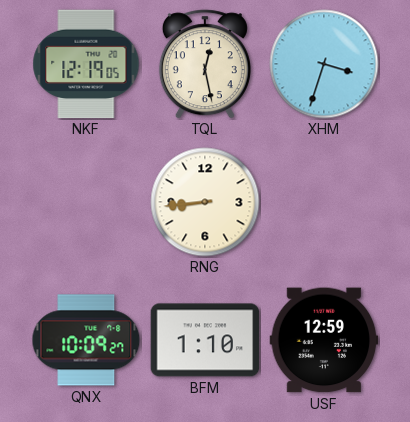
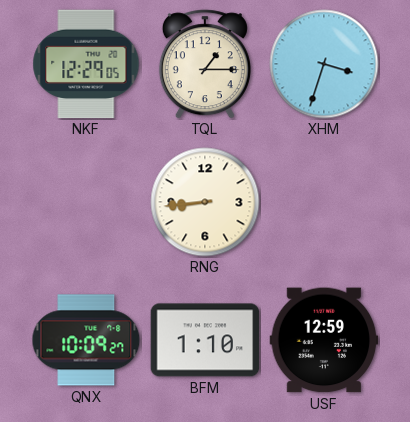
NKF: 12:19 -> 12:29
TQL: 12:28 -> 1:15
